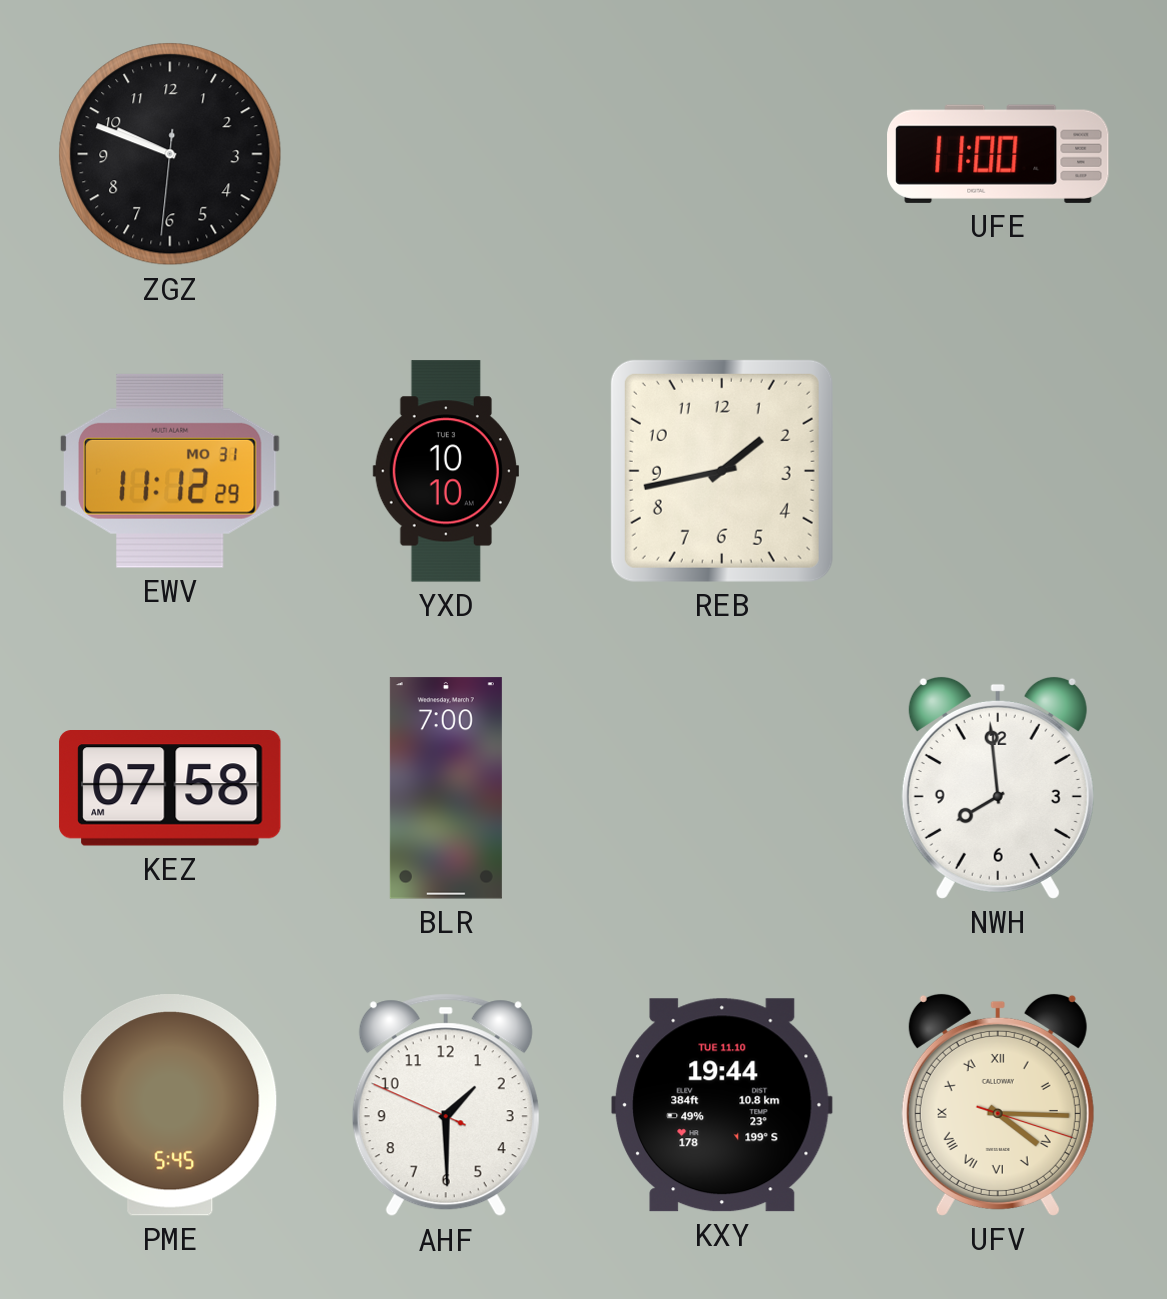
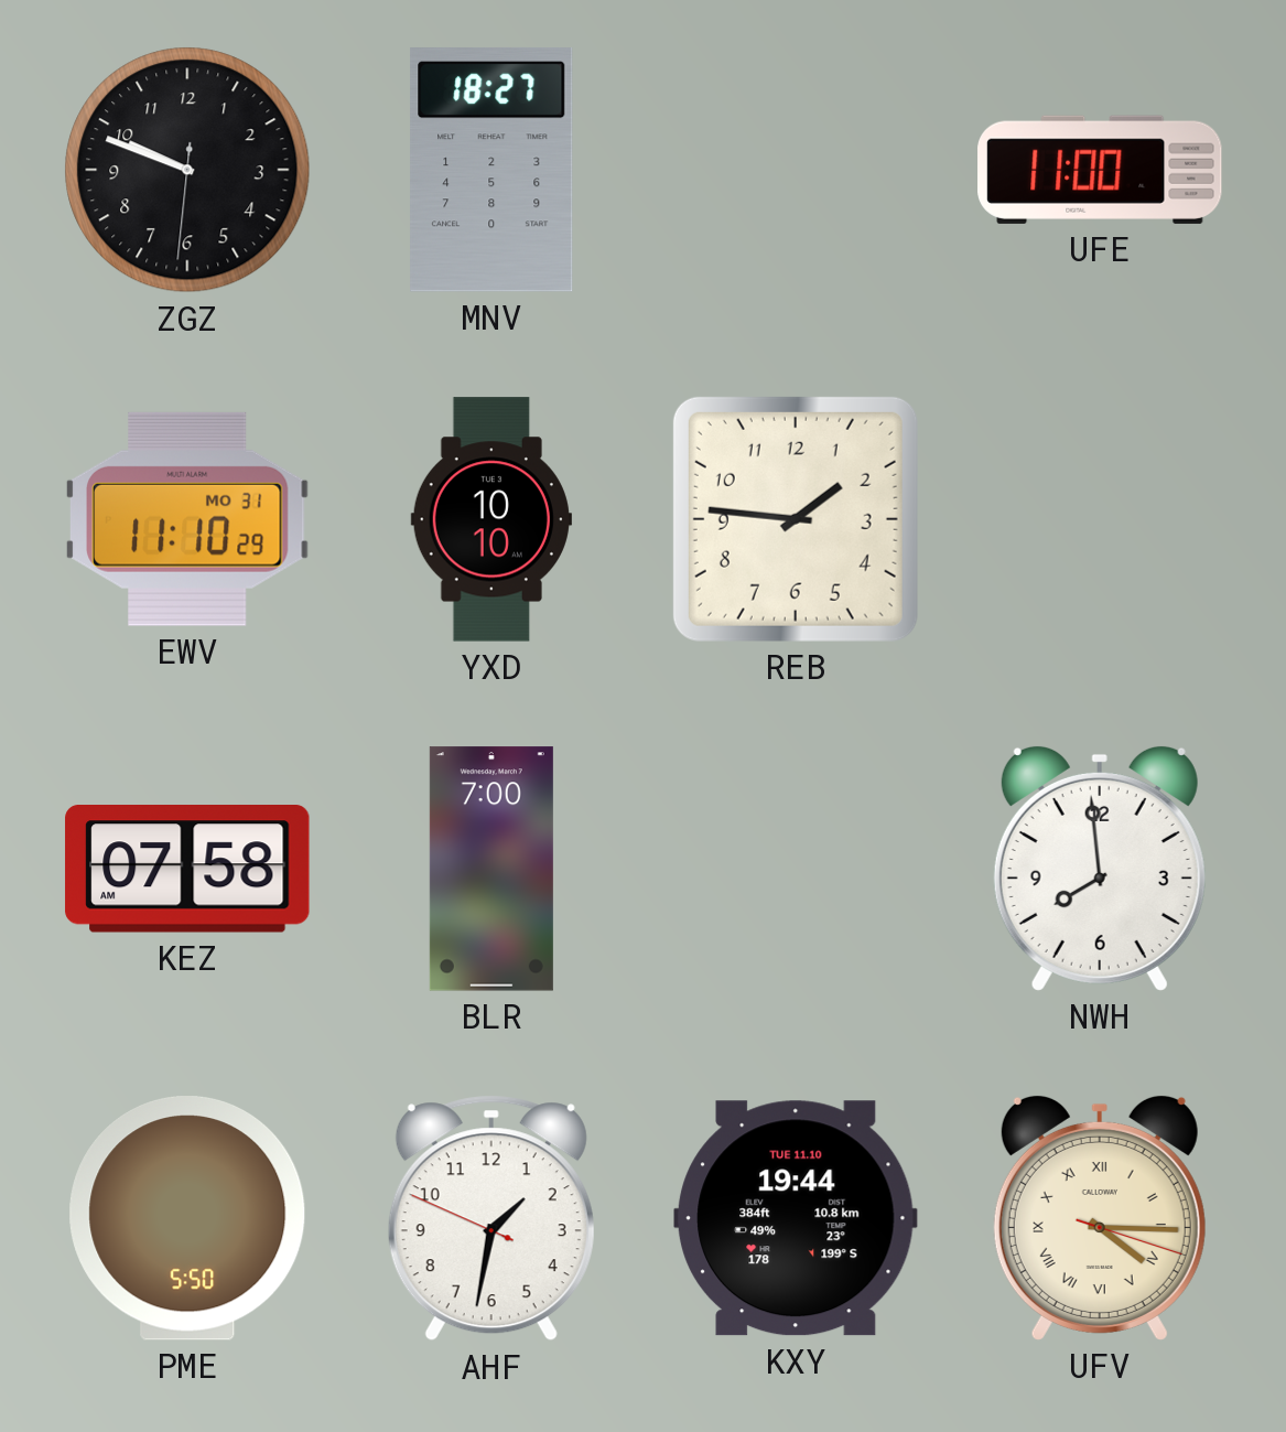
MNV: none -> 18:27
EWV: 11:12 -> 11:10
REB: 1:43 -> 1:46
PME: 5:45 -> 5:50
AHF: 1:29 -> 1:31
